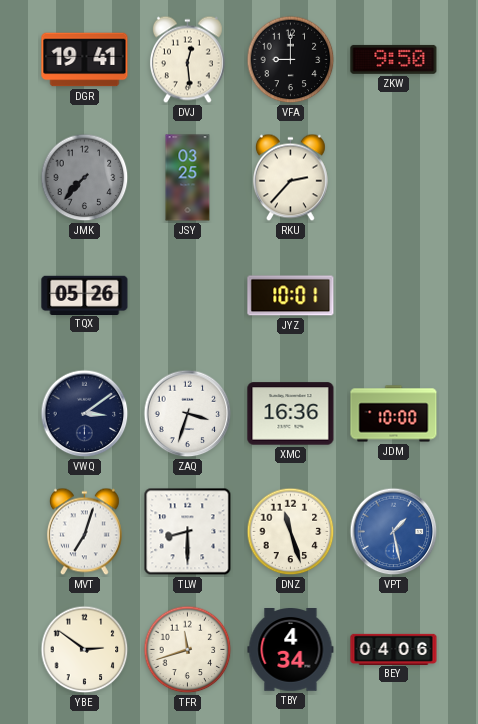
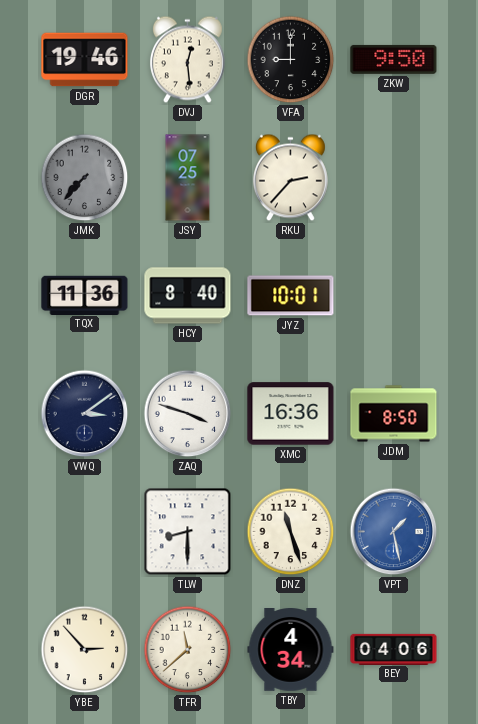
DGR: 19:41 -> 19:46
JSY: 03:25 -> 07:25
TQX: 05:26 -> 11:36
HCY: none -> 8:40
ZAQ: 3:33 -> 3:48
JDM: 10:00 -> 8:50
MVT: 7:03 -> none
YBE: 2:51 -> 2:53
TFR: 11:42 -> 11:38
